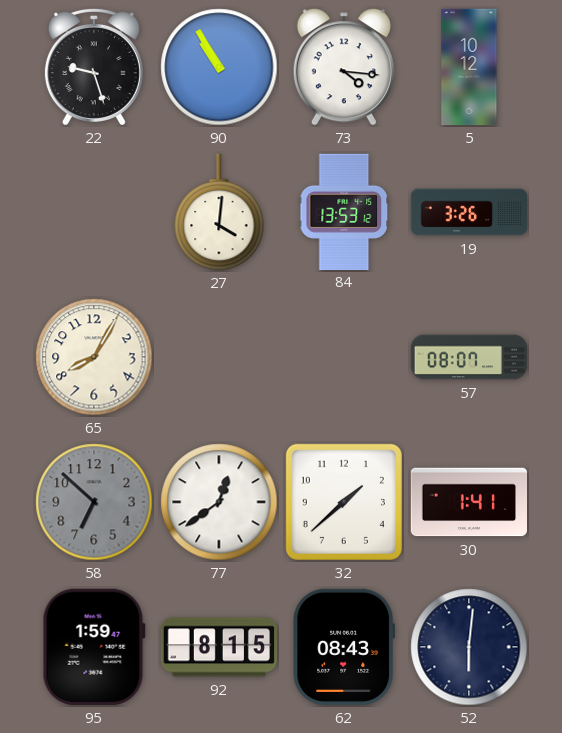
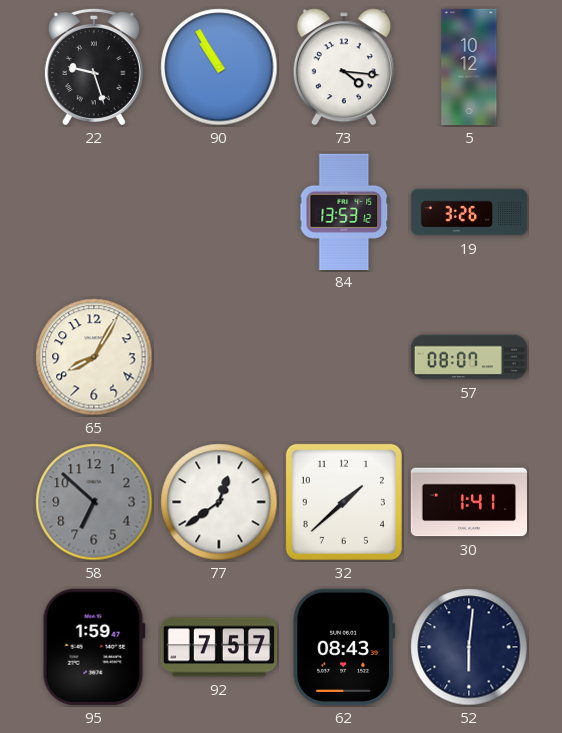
27: 4:01 -> none
92: 8:15 -> 7:57
